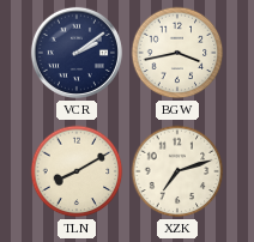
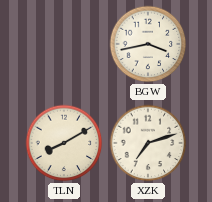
VCR: 2:09 -> none
